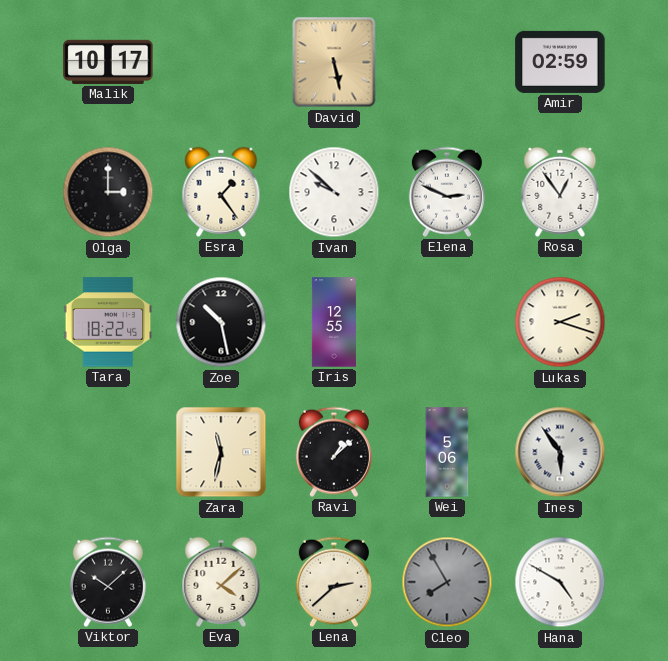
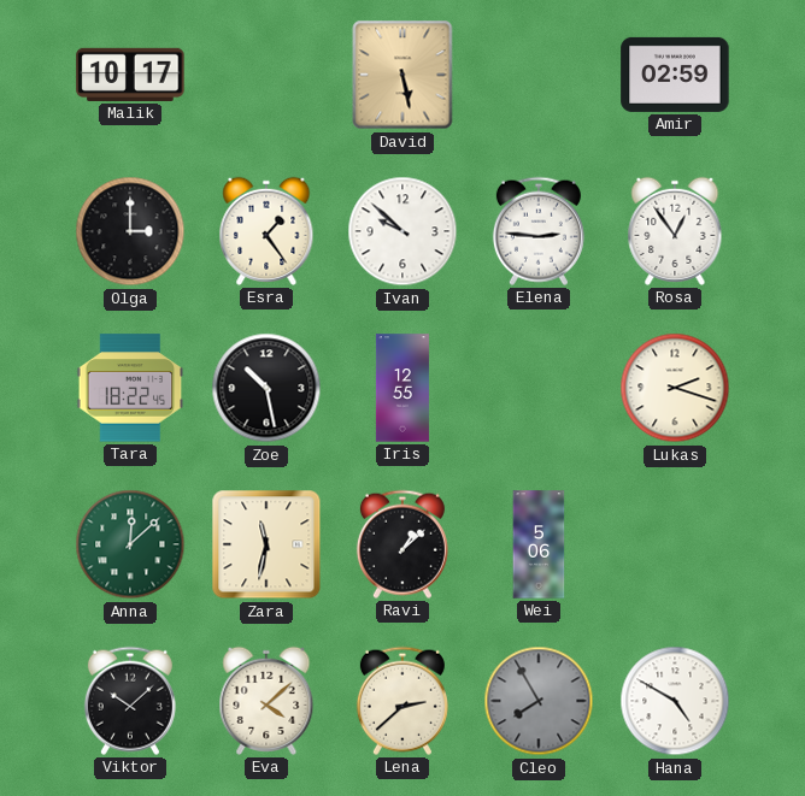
Elena: 2:49 -> 2:46
Anna: none -> 12:08
Ines: 5:54 -> none
